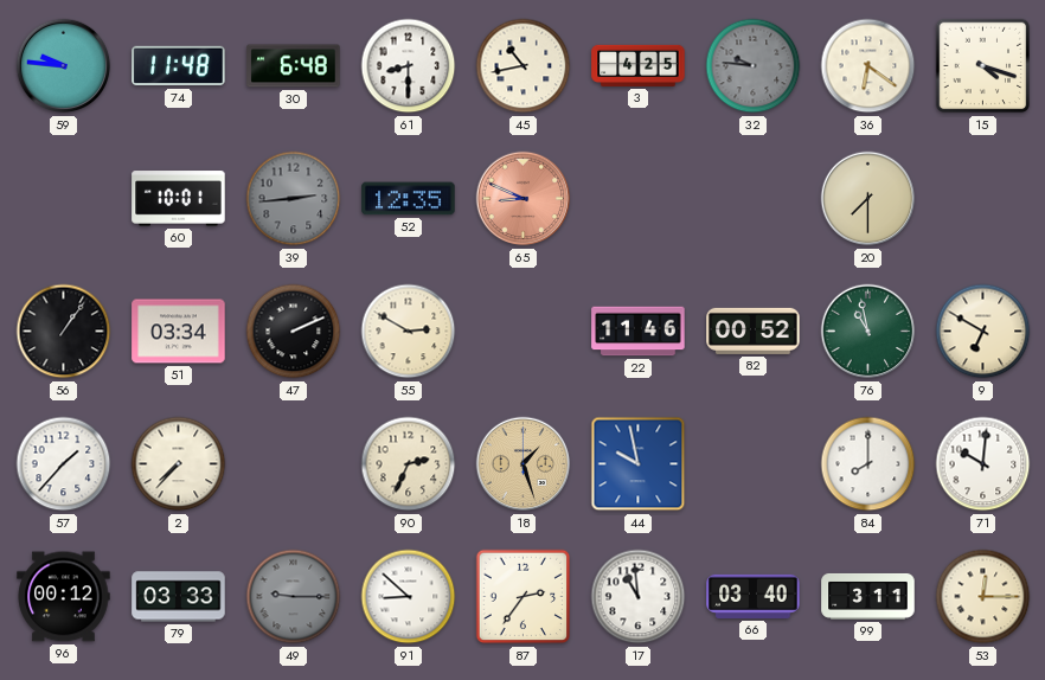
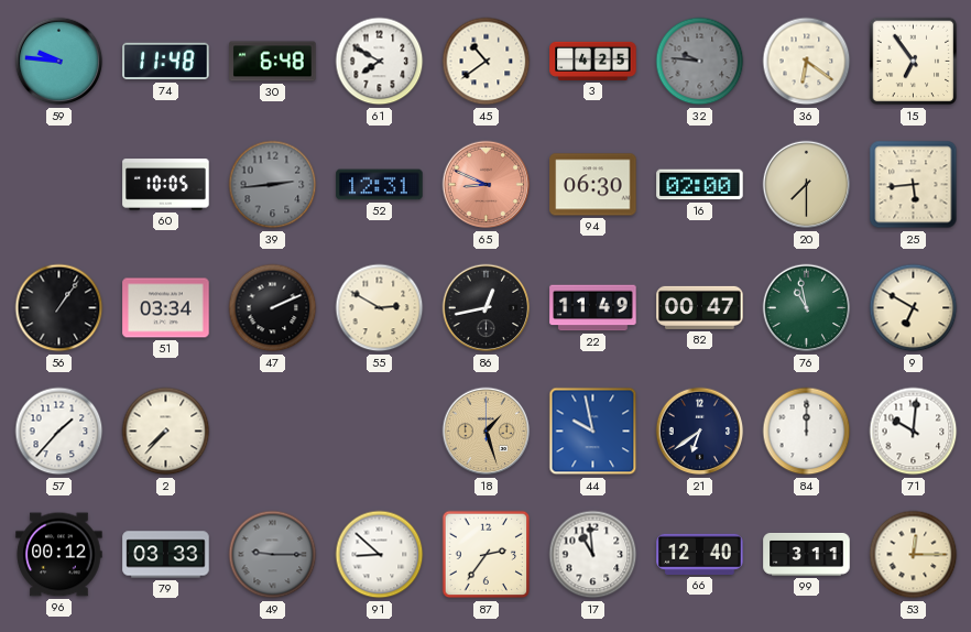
61: 8:30 -> 7:50
45: 10:43 -> 10:39
15: 4:18 -> 6:54
60: 10:01 -> 10:05
52: 12:35 -> 12:31
94: none -> 06:30
16: none -> 02:00
25: none -> 5:44
86: none -> 12:43
22: 11:46 -> 11:49
82: 00:52 -> 00:47
90: 2:34 -> none
21: none -> 6:39
84: 8:00 -> 12:00
66: 03:40 -> 12:40
